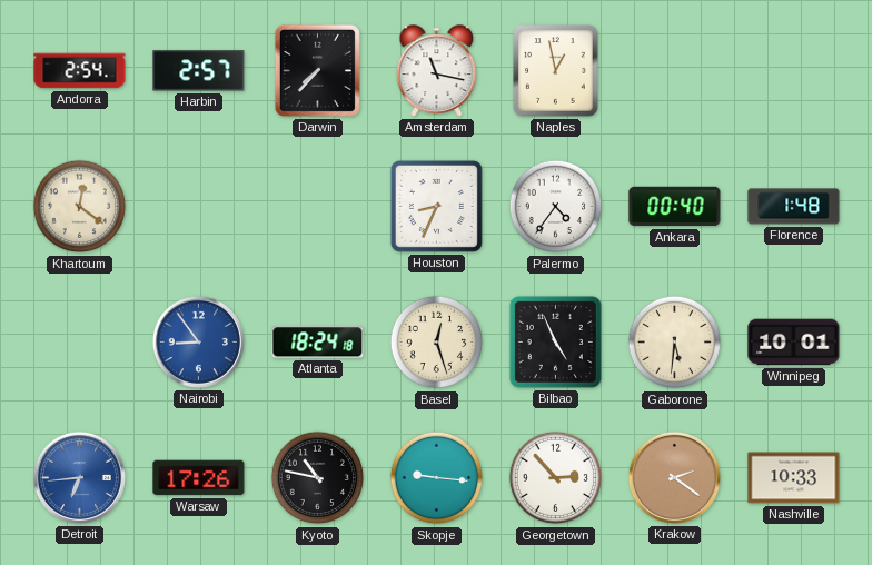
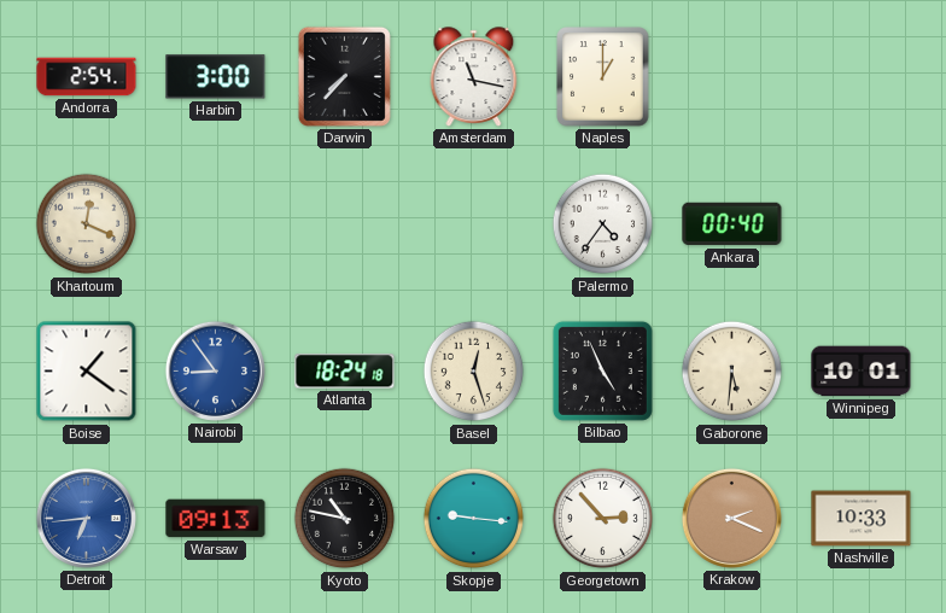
Harbin: 2:57 -> 3:00
Naples: 12:58 -> 1:00
Khartoum: 12:21 -> 12:19
Houston: 8:34 -> none
Florence: 1:48 -> none
Boise: none -> 1:21
Warsaw: 17:26 -> 09:13
Krakow: 2:21 -> 2:19
